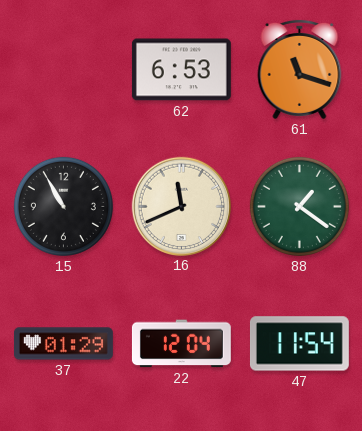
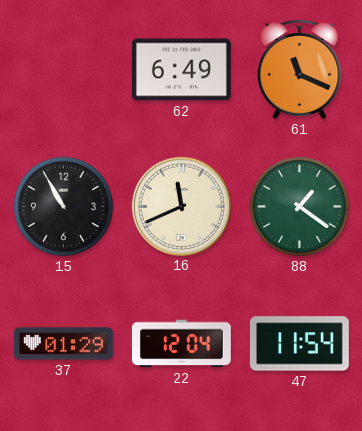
62: 6:53 -> 6:49
61: 11:18 -> 11:19
